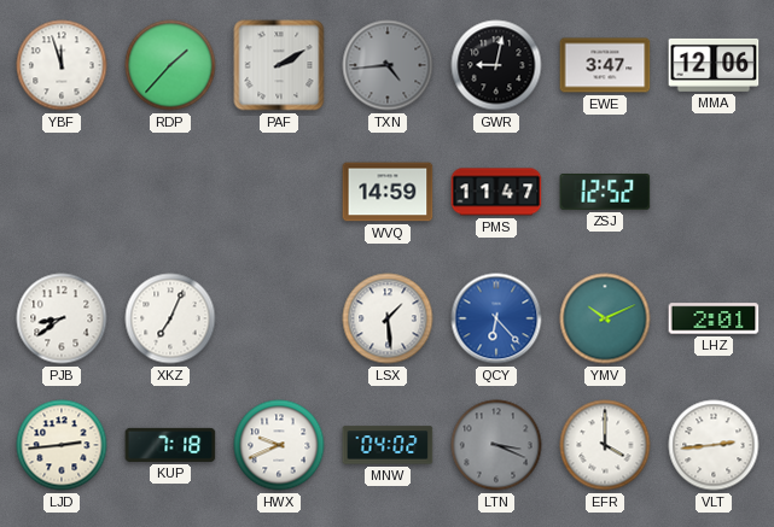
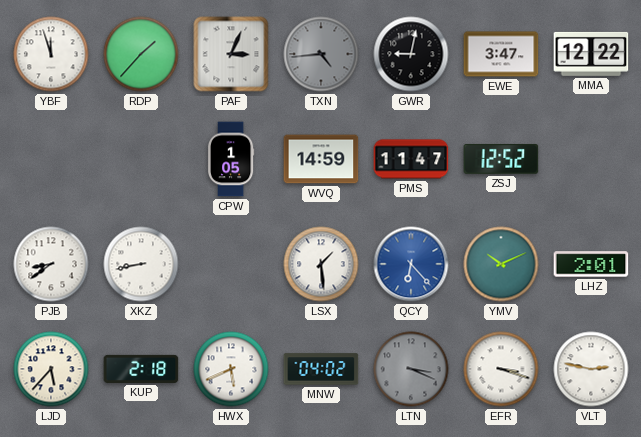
PAF: 2:10 -> 3:04
MMA: 12:06 -> 12:22
CPW: none -> 1:05
XKZ: 7:04 -> 8:43
LJD: 2:44 -> 5:37
KUP: 7:18 -> 2:18
HWX: 9:41 -> 5:41
EFR: 4:00 -> 3:18
VLT: 2:44 -> 2:47
